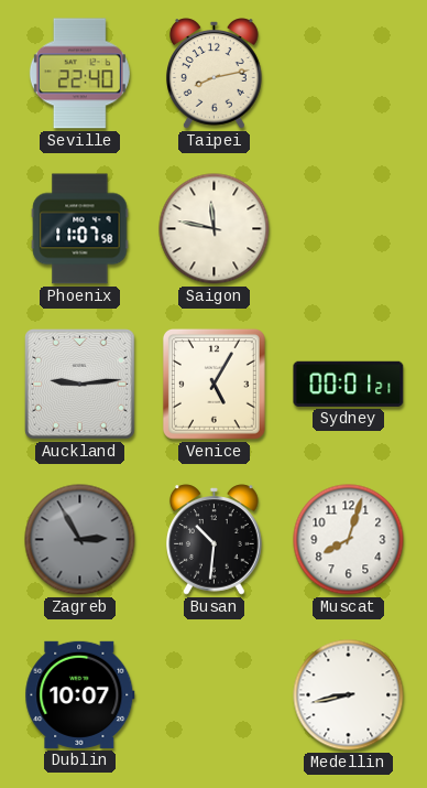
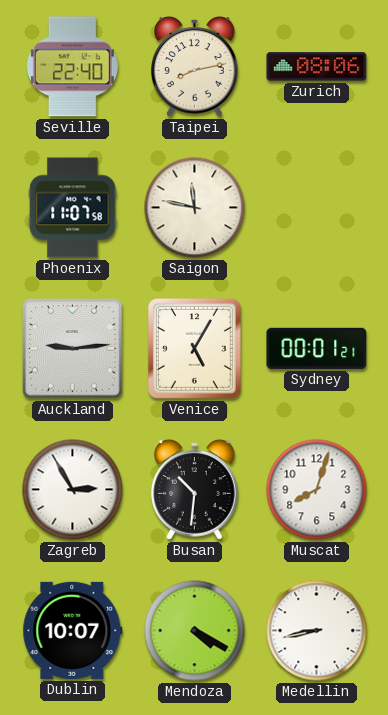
Zurich: none -> 08:06
Zagreb dial: grey -> white
Mendoza: none -> 4:20
